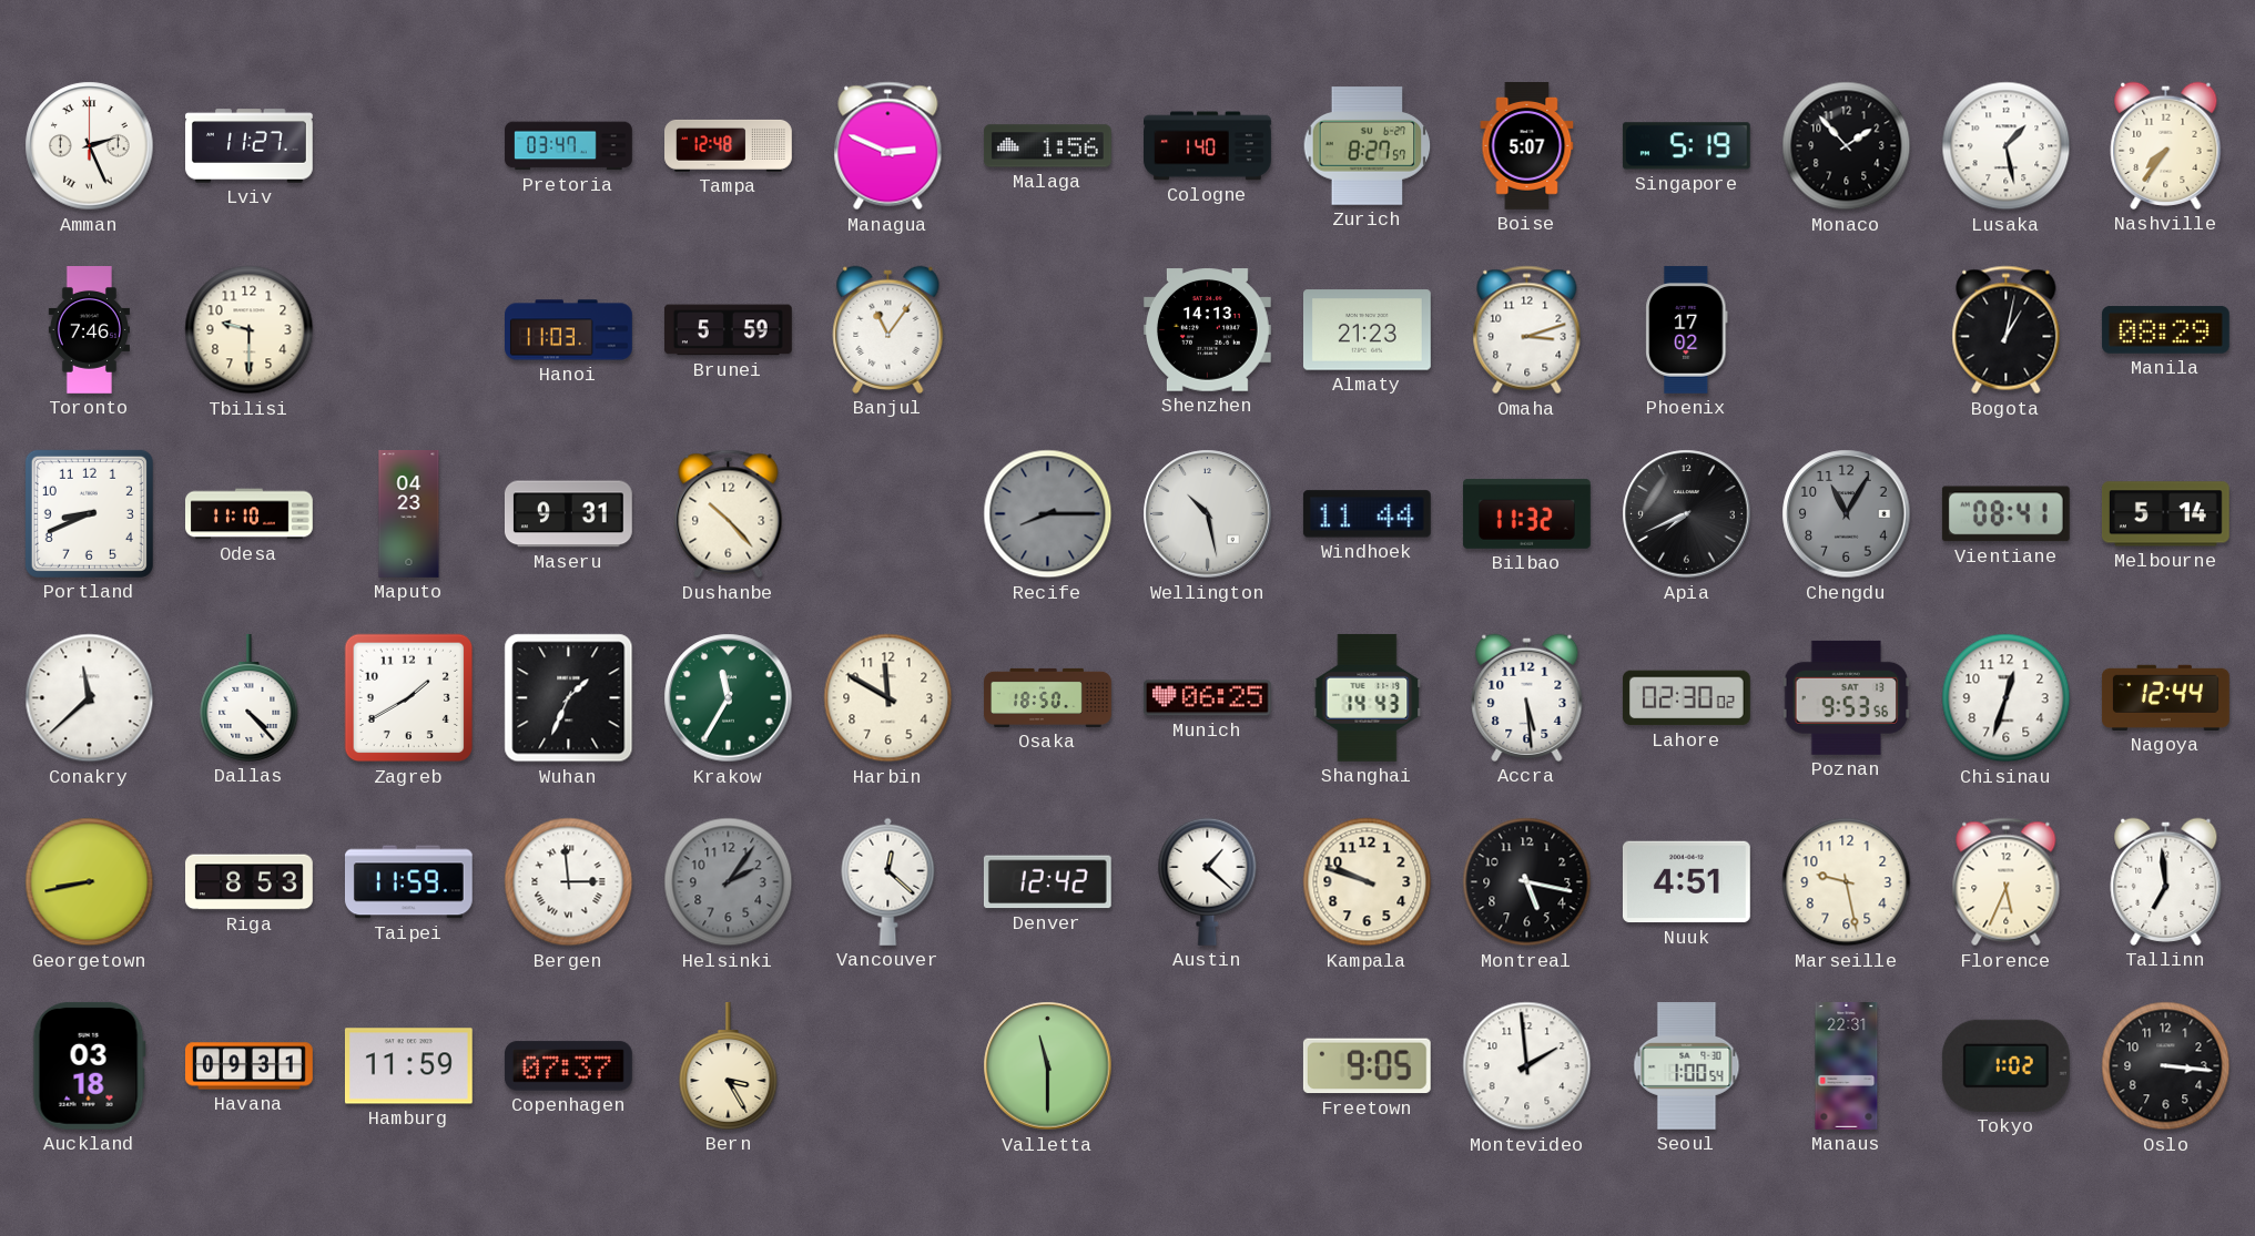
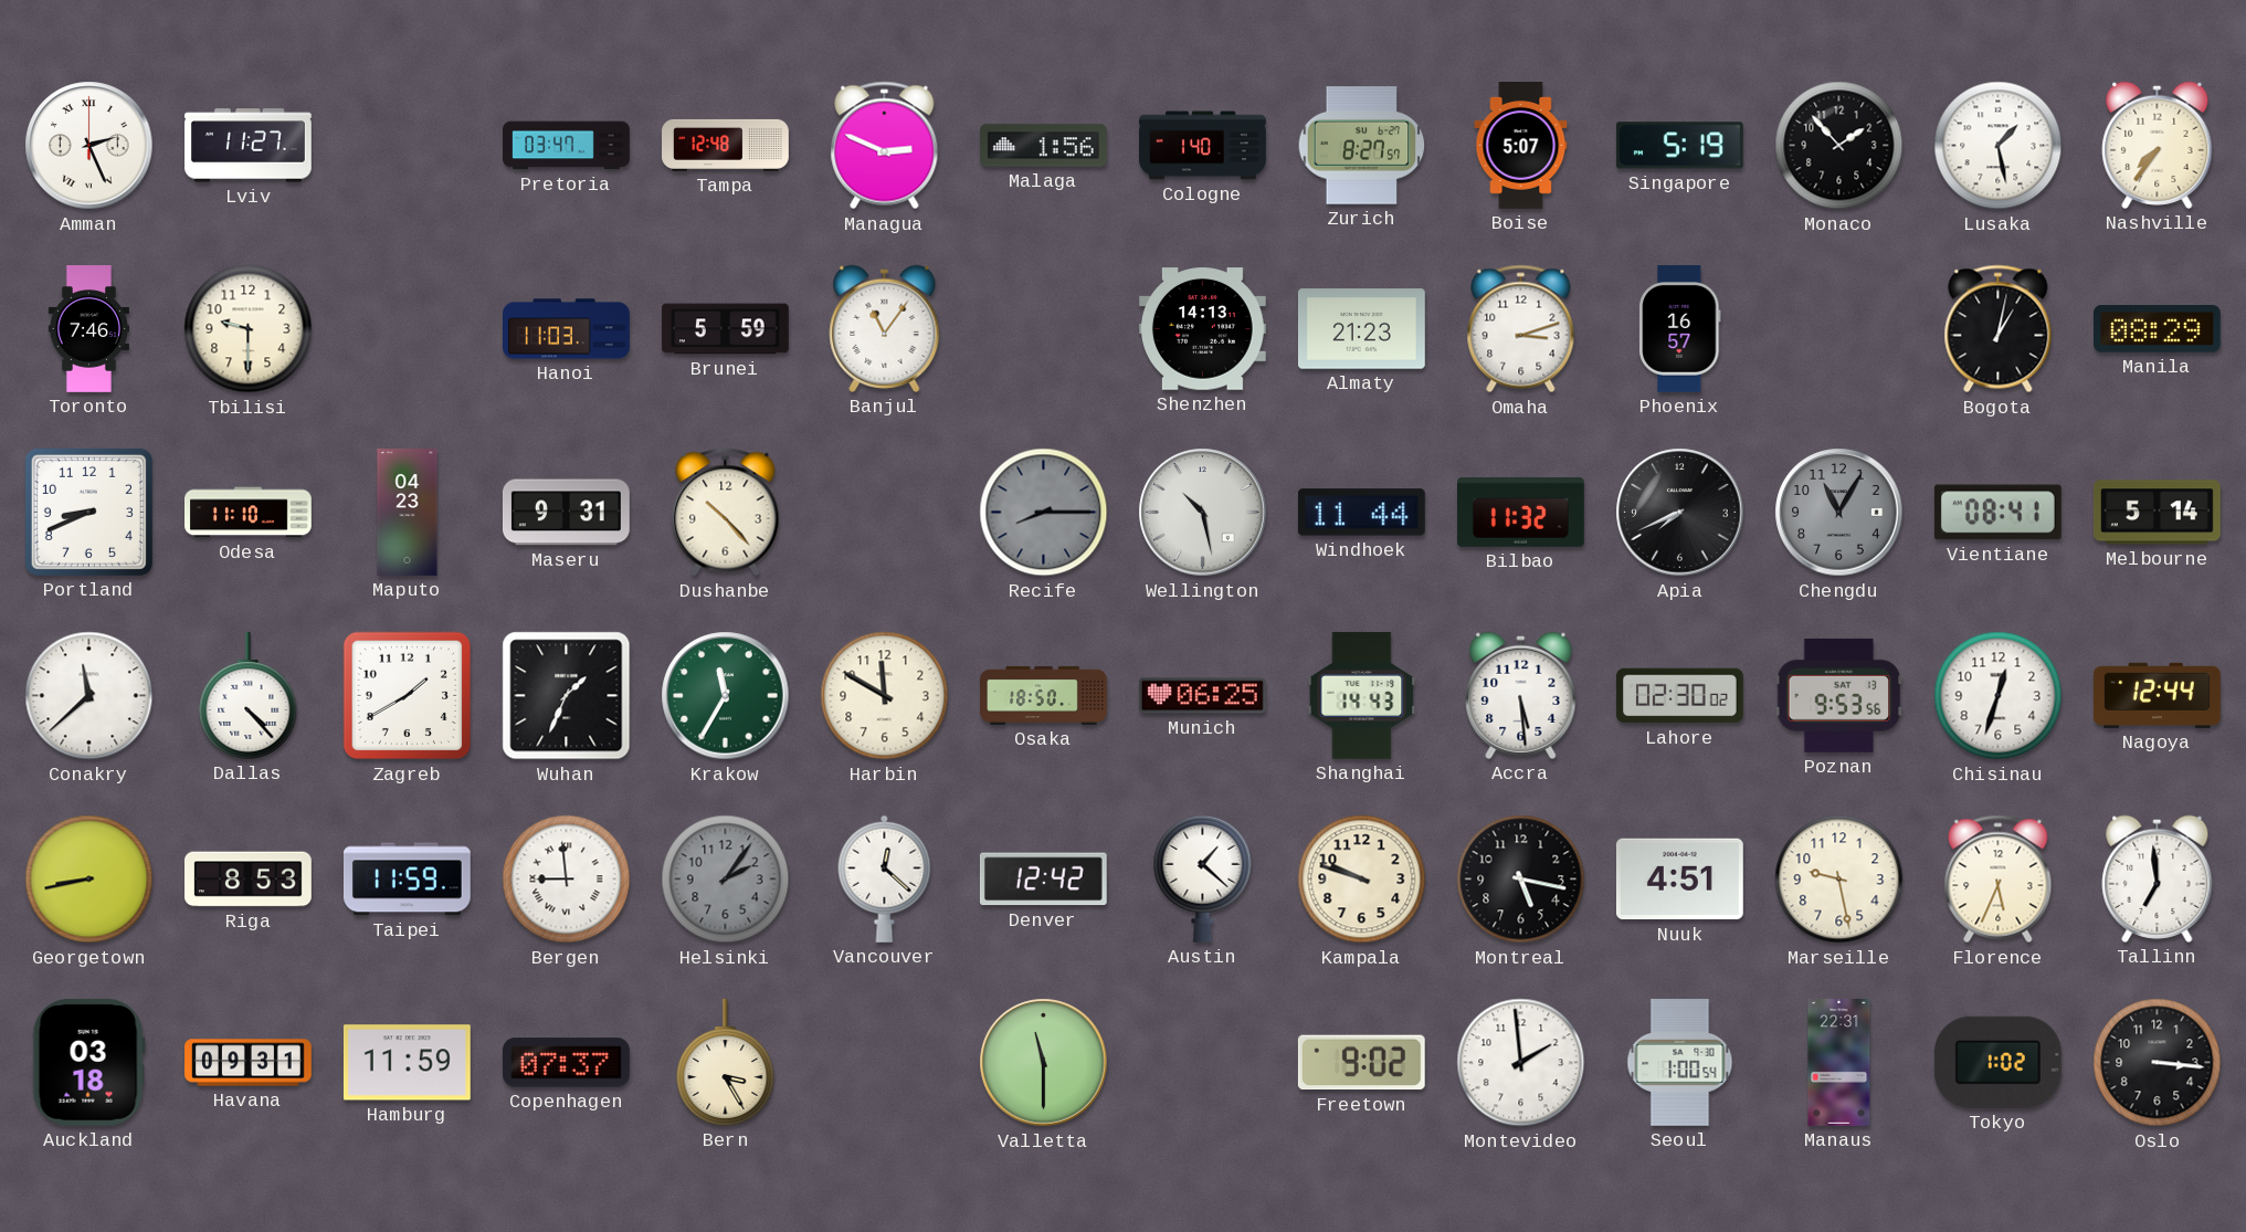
Phoenix: 17:02 -> 16:57
Bergen: 2:59 -> 8:59
Freetown: 9:05 -> 9:02
